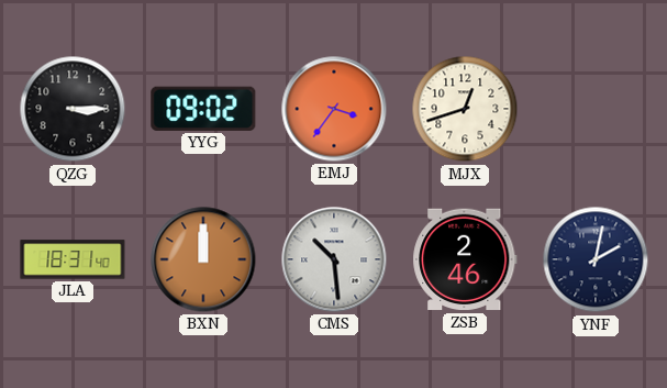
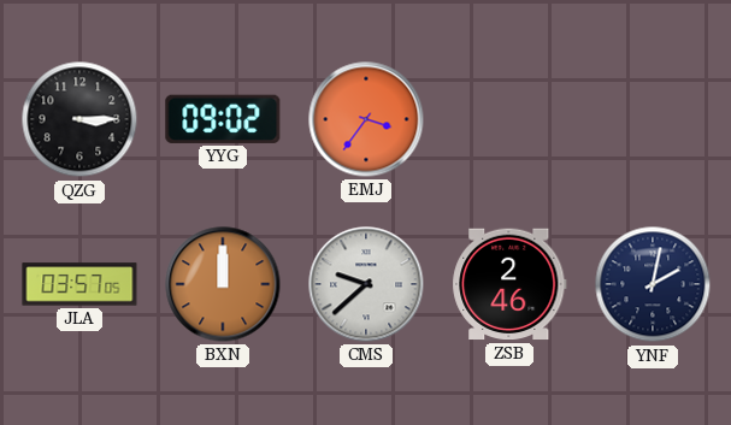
MJX: 12:42 -> none
JLA: 18:31 -> 03:57
CMS: 10:29 -> 9:38
